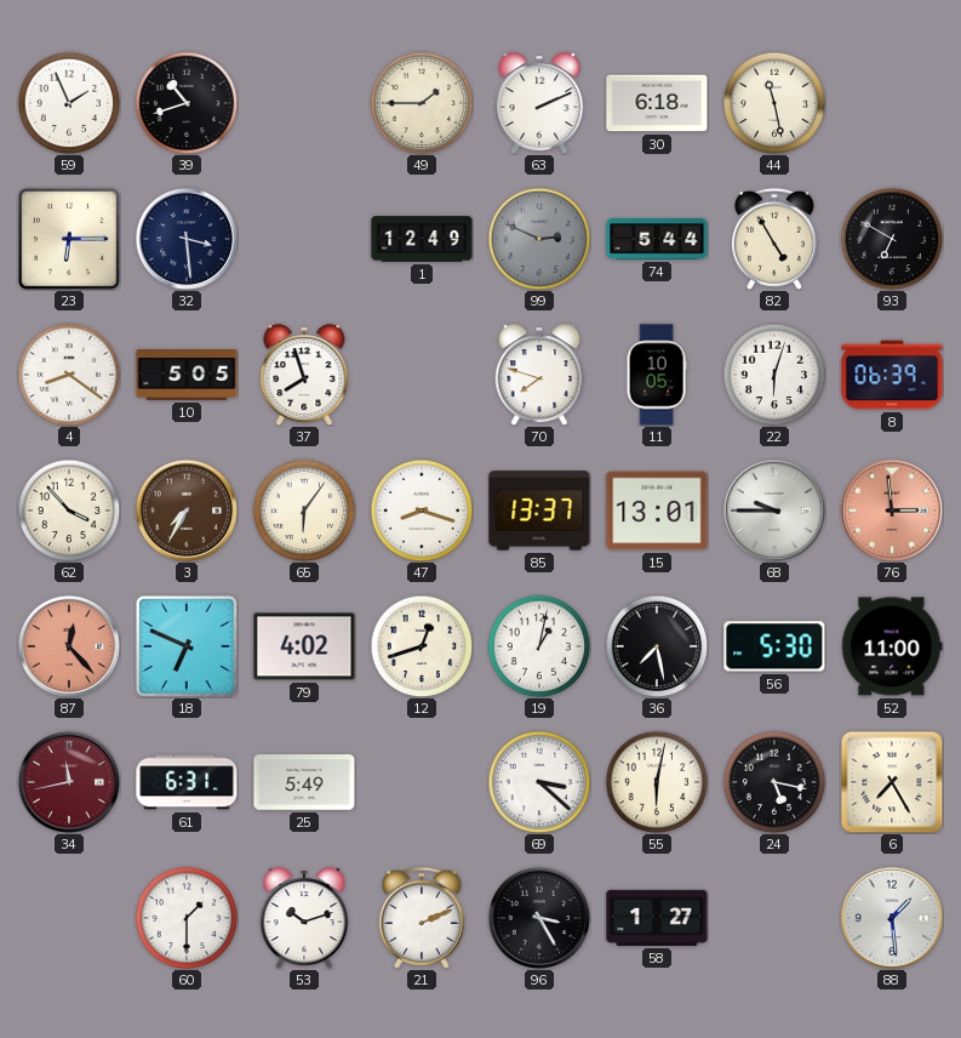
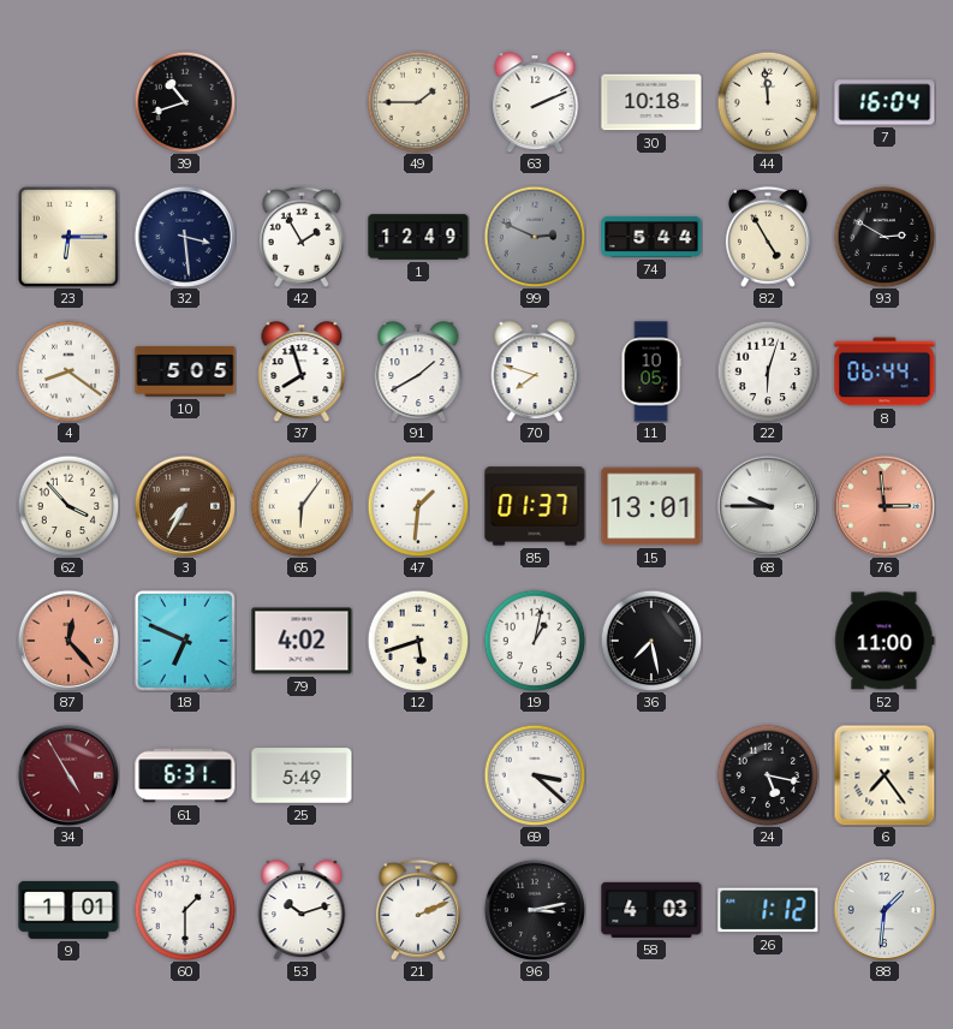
59: 1:56 -> none
30: 6:18 -> 10:18
44: 11:28 -> 11:59
7: none -> 16:04
42: none -> 1:55
93: 6:50 -> 2:50
91: none -> 1:40
8: 06:39 -> 06:44
47: 8:18 -> 1:31
85: 13:37 -> 01:37
12: 12:42 -> 5:42
56: 5:30 -> none
34: 11:43 -> 4:55
55: 6:02 -> none
6: 7:25 -> 7:24
9: none -> 1:01
96: 3:25 -> 3:13
58: 1:27 -> 4:03
26: none -> 1:12
88: 1:29 -> 1:31
